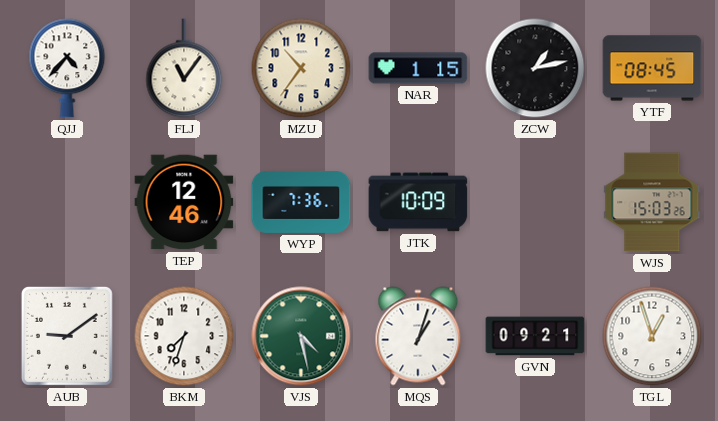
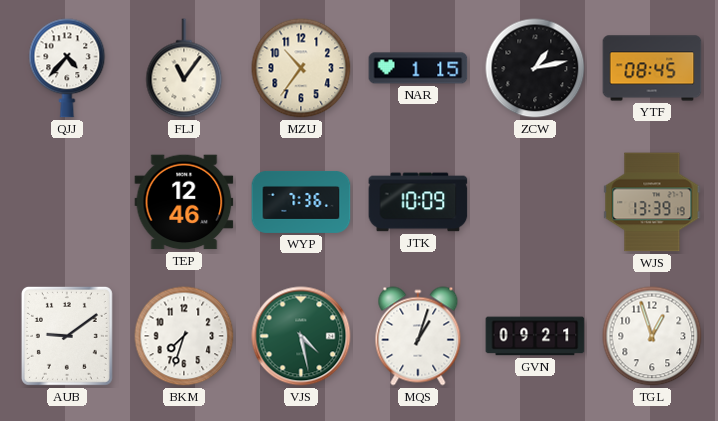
WJS: 15:03 -> 13:39
